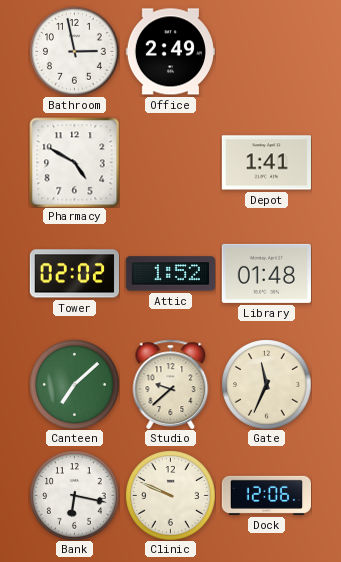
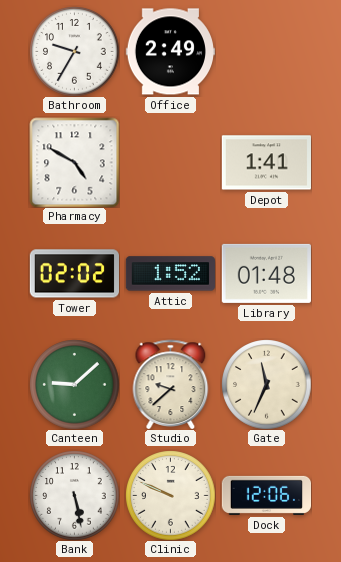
Bathroom: 2:58 -> 9:35
Canteen: 7:08 -> 9:08
Bank: 6:17 -> 5:28
